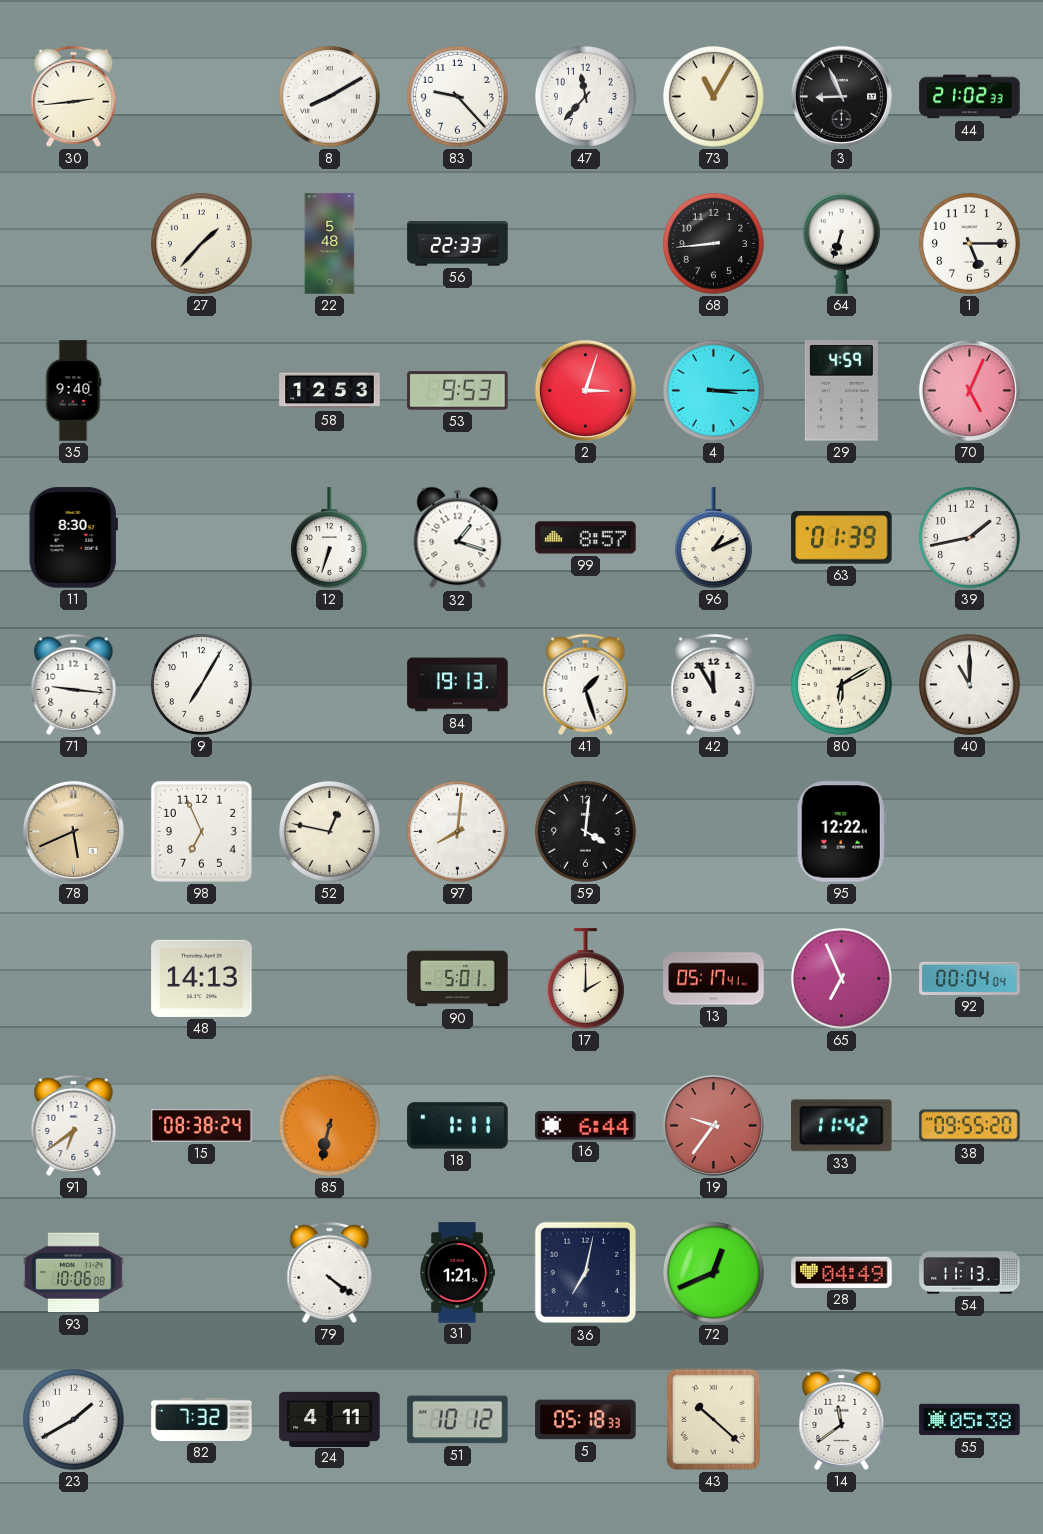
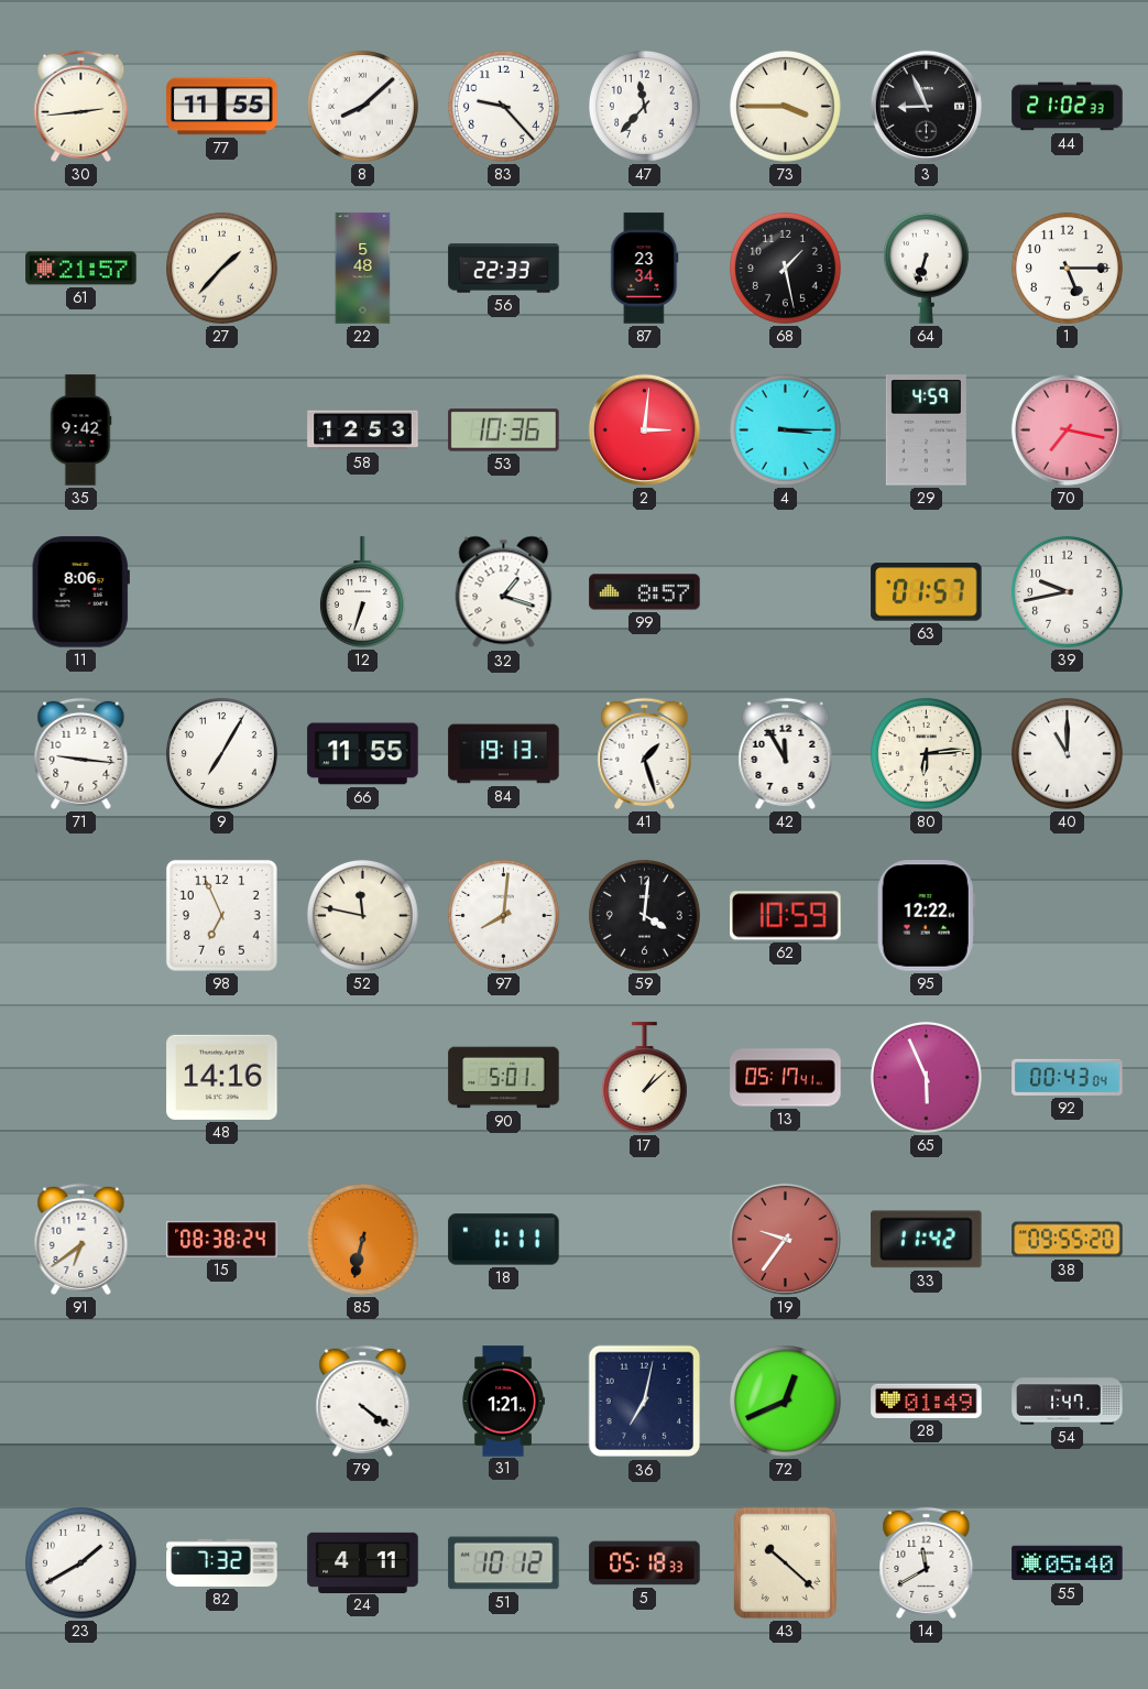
77: none -> 11:55
8: 8:10 -> 8:08
73: 11:05 -> 3:45
61: none -> 21:57
87: none -> 23:34
68: 8:44 -> 1:28
35: 9:40 -> 9:42
53: 9:53 -> 10:36
2: 3:03 -> 3:01
70: 5:04 -> 7:17
11: 8:30 -> 8:06
96: 1:11 -> none
63: 01:39 -> 01:57
39: 1:43 -> 9:43
66: none -> 11:55
80: 6:10 -> 6:14
78: 5:41 -> none
52: 12:47 -> 11:47
62: none -> 10:59
48: 14:13 -> 14:16
17: 2:00 -> 1:08
65: 6:56 -> 5:56
92: 00:04 -> 00:43
16: 6:44 -> none
93: 10:06 -> none
28: 04:49 -> 01:49
54: 11:13 -> 1:47
14: 11:39 -> 11:40
55: 05:38 -> 05:40
